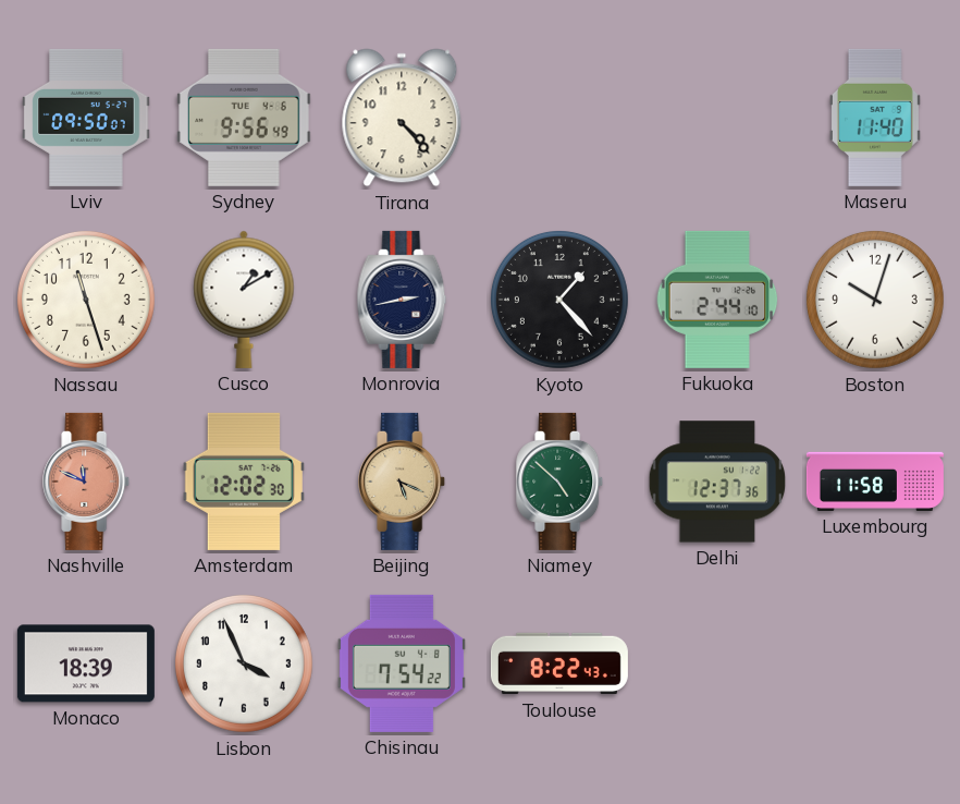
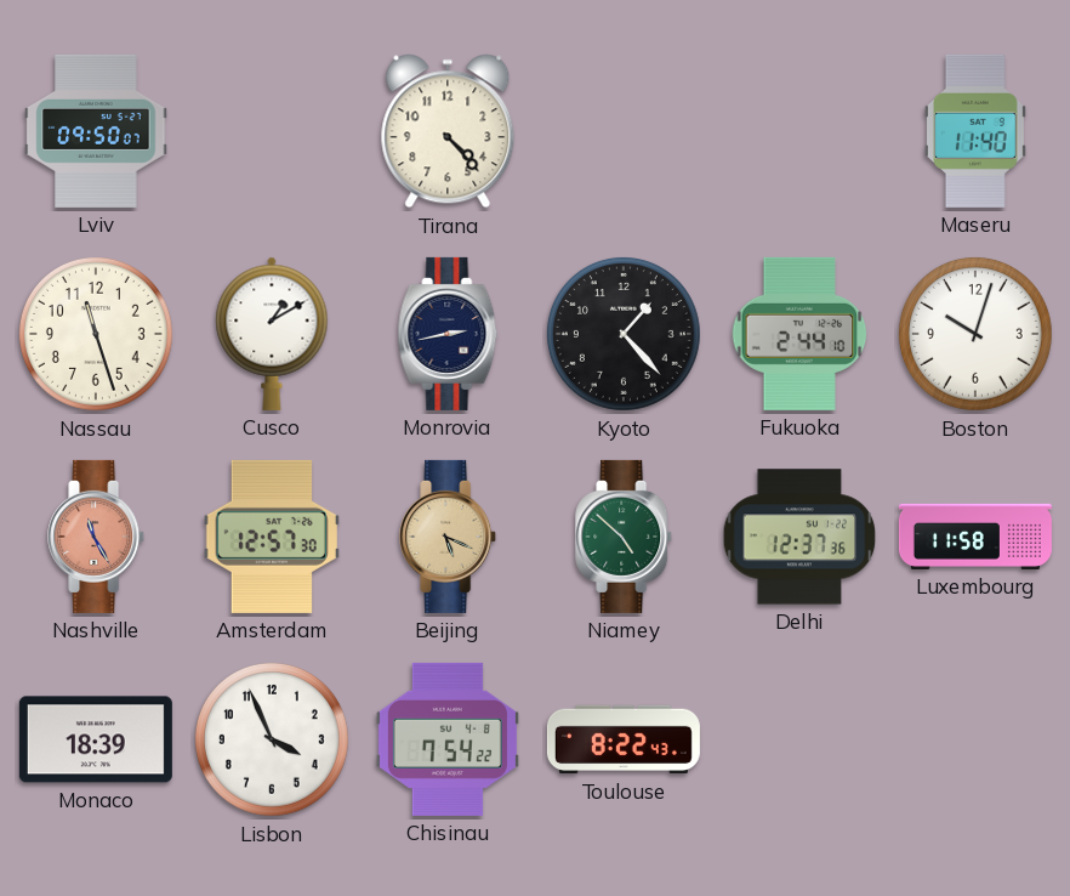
Sydney: 9:56 -> none
Nashville: 11:49 -> 11:25
Amsterdam: 12:02 -> 12:57
